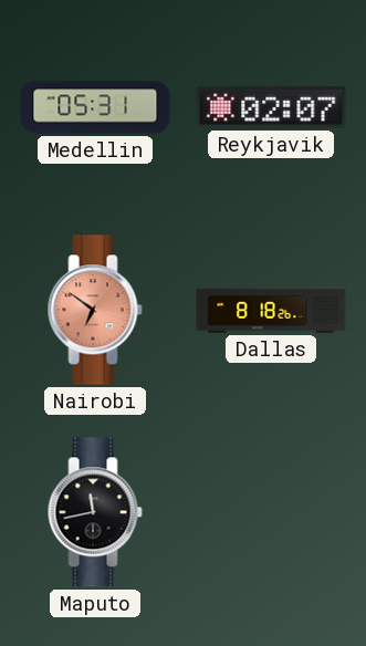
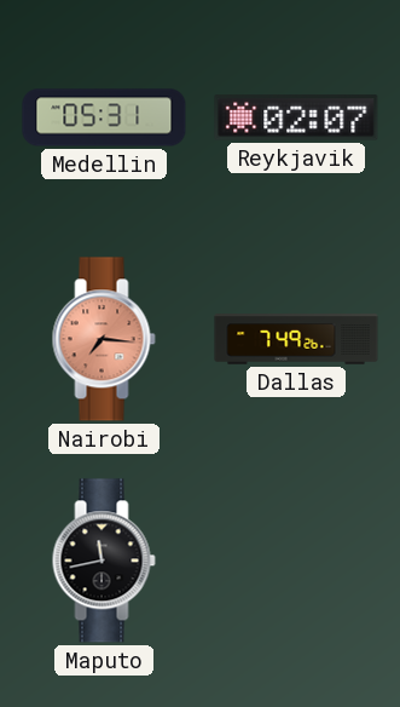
Nairobi: 6:51 -> 7:16
Dallas: 8:18 -> 7:49
